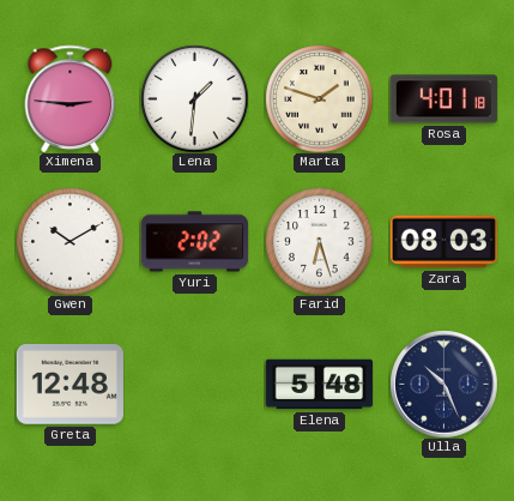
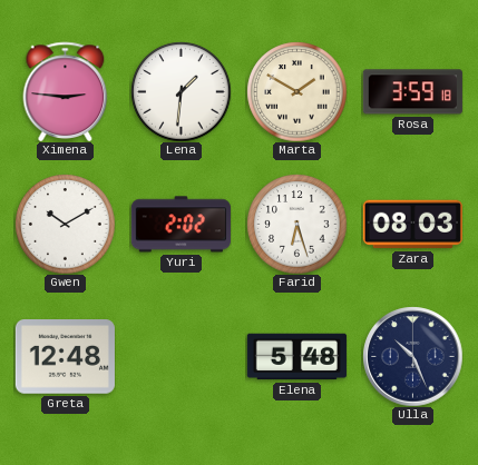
Marta: 1:48 -> 1:50
Rosa: 4:01 -> 3:59
